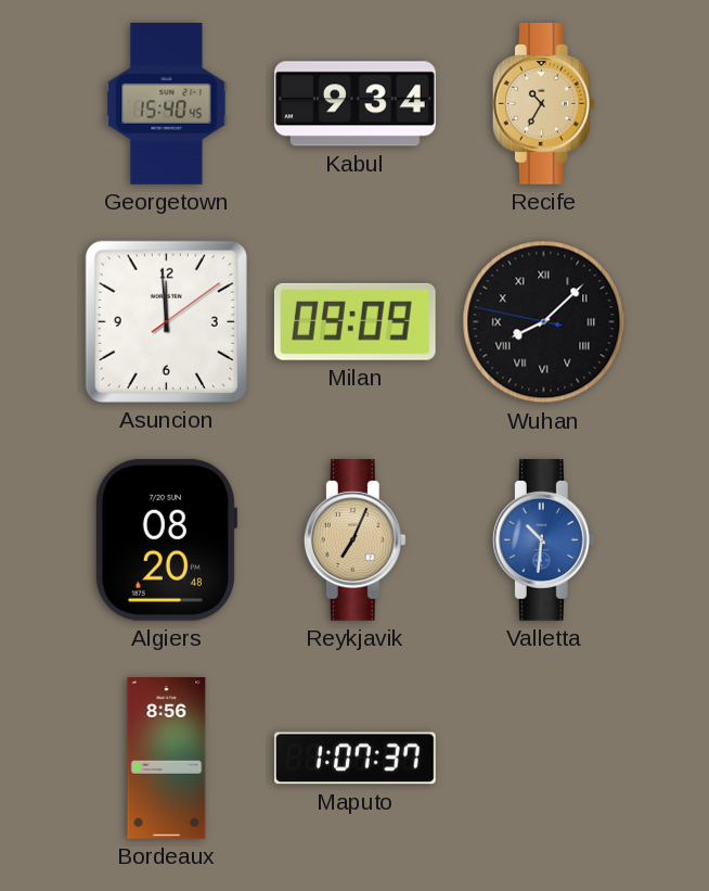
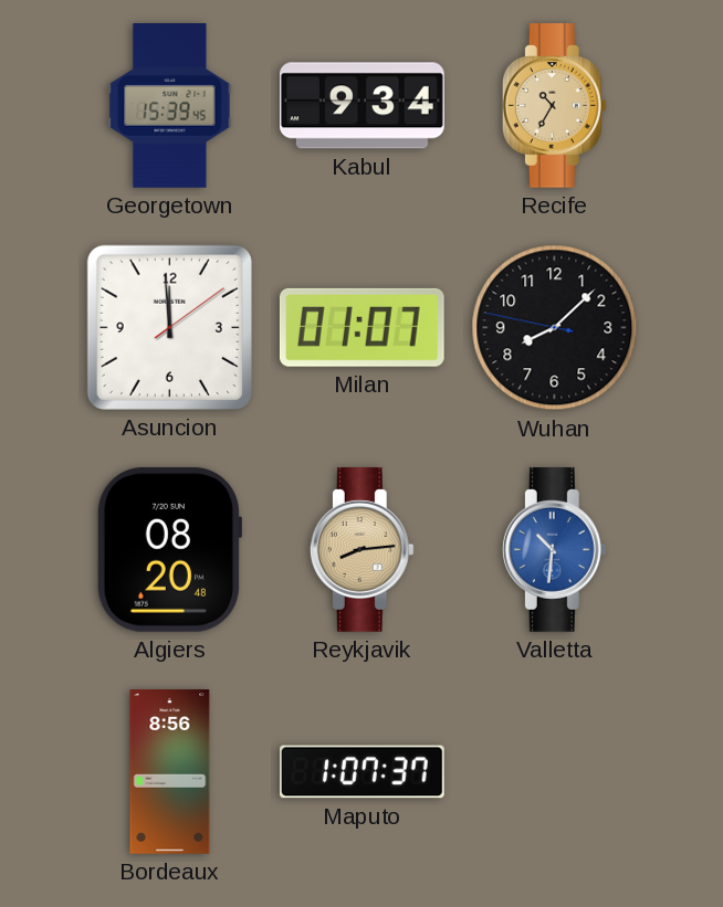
Georgetown: 15:40 -> 15:39
Milan: 09:09 -> 01:07
Wuhan numerals: Roman -> Arabic
Reykjavik: 7:04 -> 8:14
